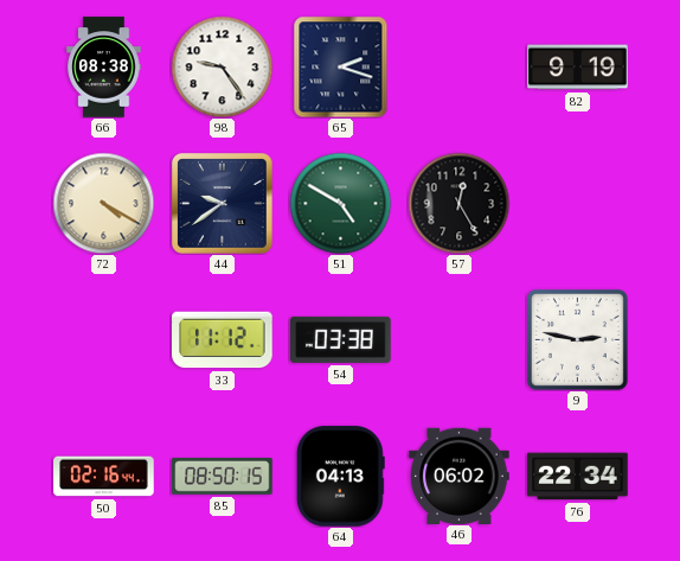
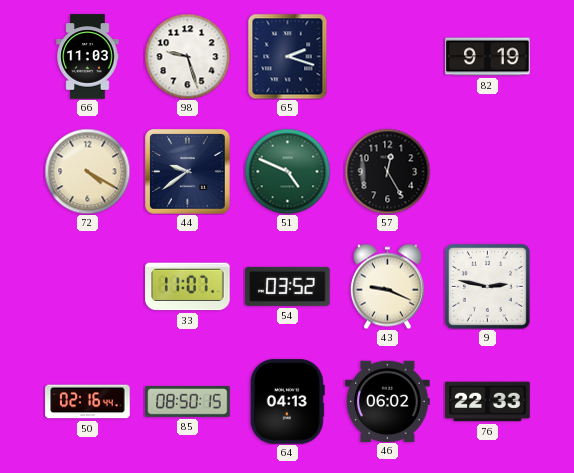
66: 08:38 -> 11:03
98: 9:24 -> 9:27
51: 4:50 -> 4:49
33: 11:12 -> 11:07
54: 03:38 -> 03:52
43: none -> 9:19
76: 22:34 -> 22:33
